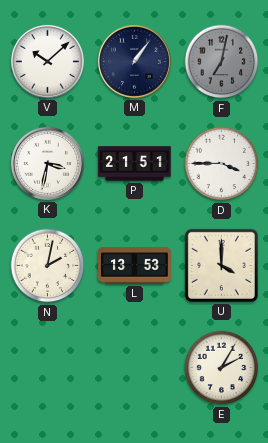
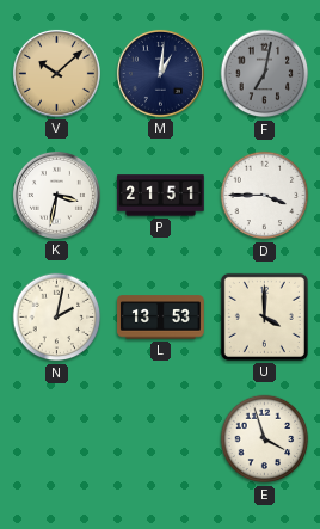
V dial: white -> champagne
M: 1:06 -> 1:01
E: 2:05 -> 3:57
